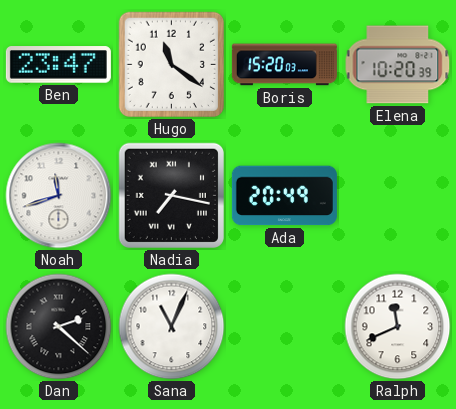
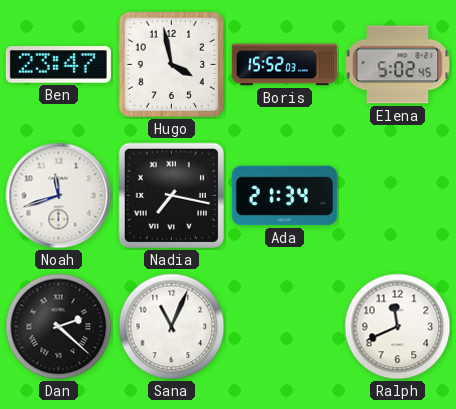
Hugo: 11:21 -> 3:58
Boris: 15:20 -> 15:52
Elena: 10:20 -> 5:02
Ada: 20:49 -> 21:34
